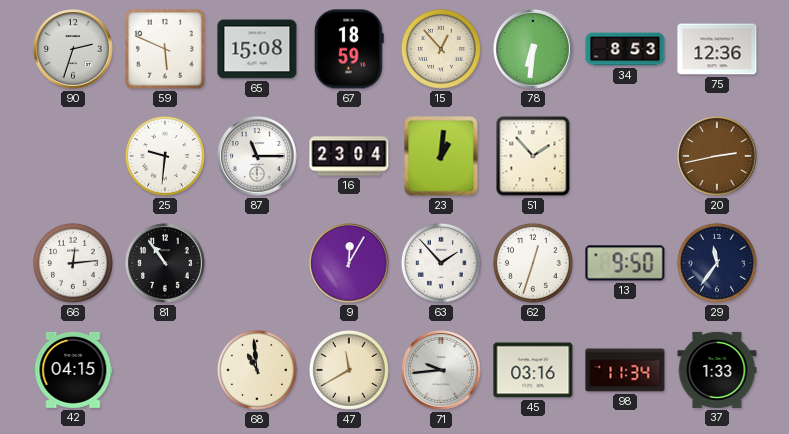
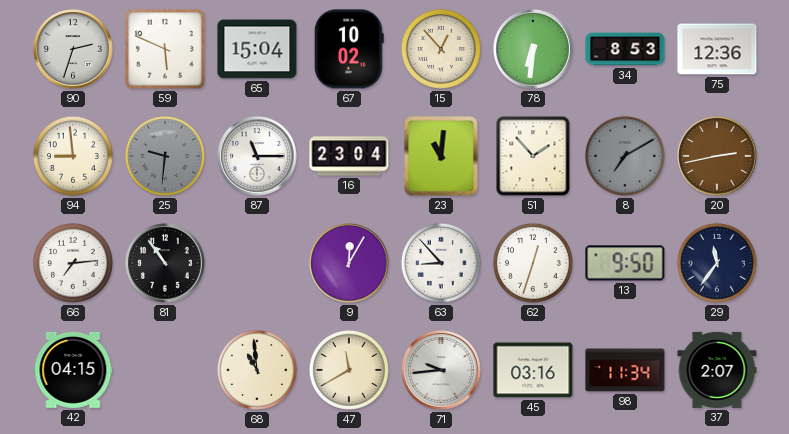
65: 15:08 -> 15:04
67: 18:59 -> 10:02
94: none -> 8:59
25 dial: white -> grey
23: 1:01 -> 11:01
8: none -> 7:10
66: 12:14 -> 7:14
63: 1:53 -> 8:53
37: 1:33 -> 2:07
